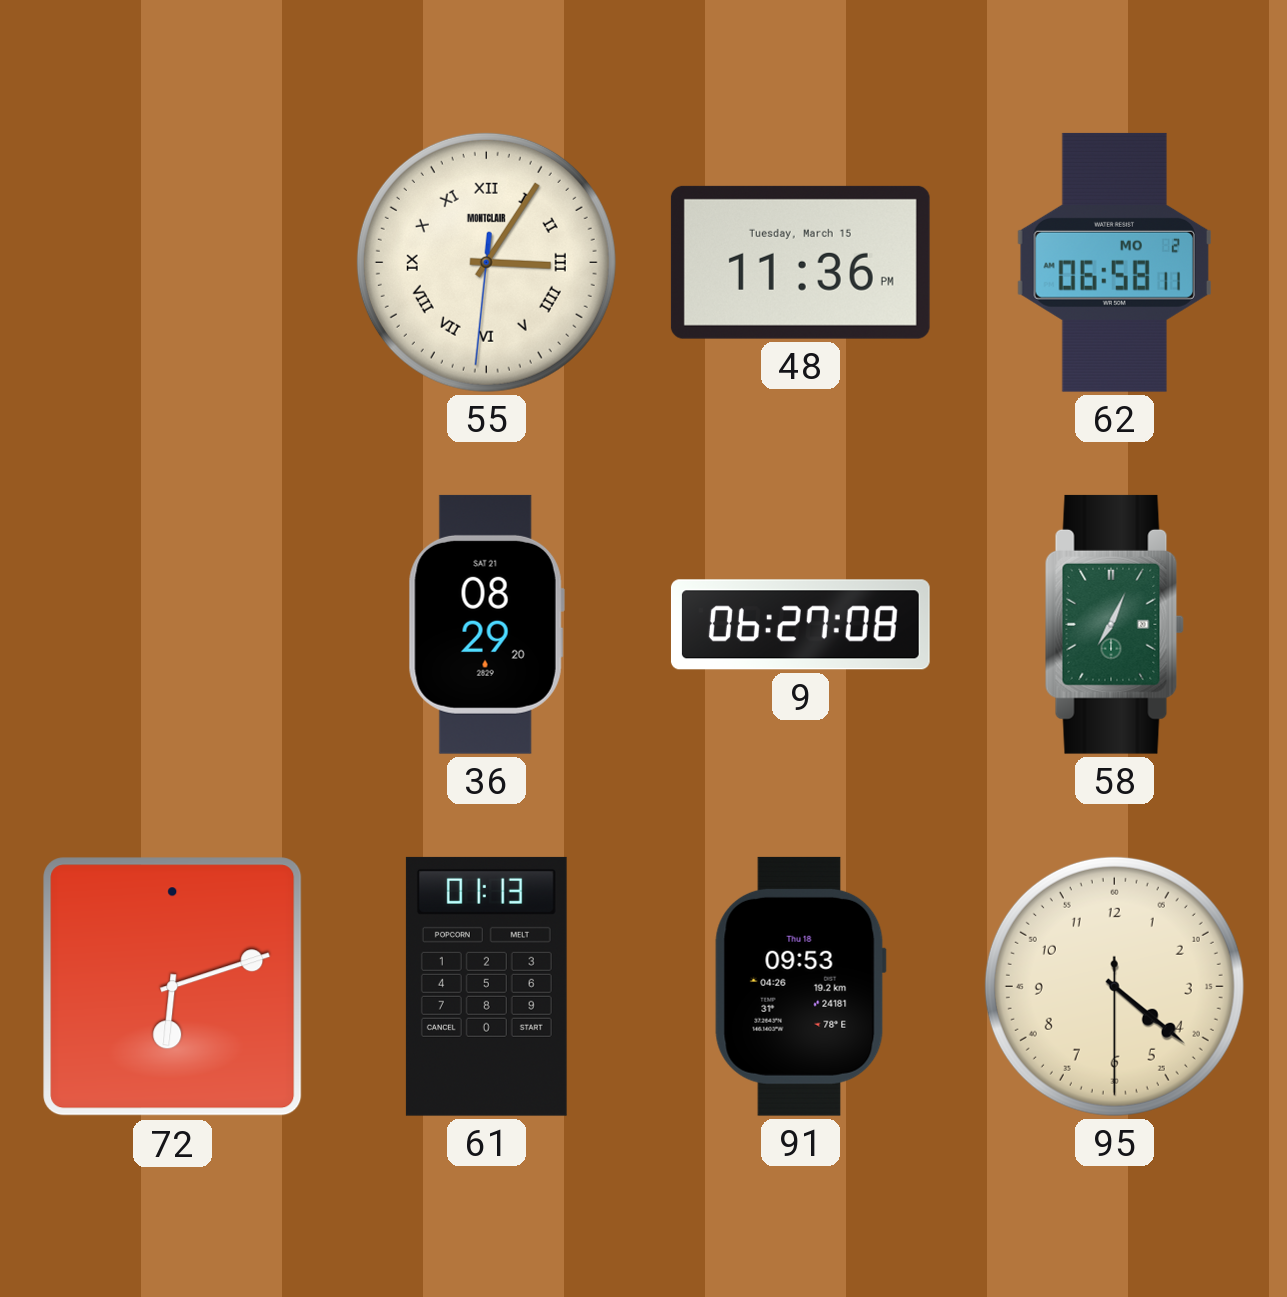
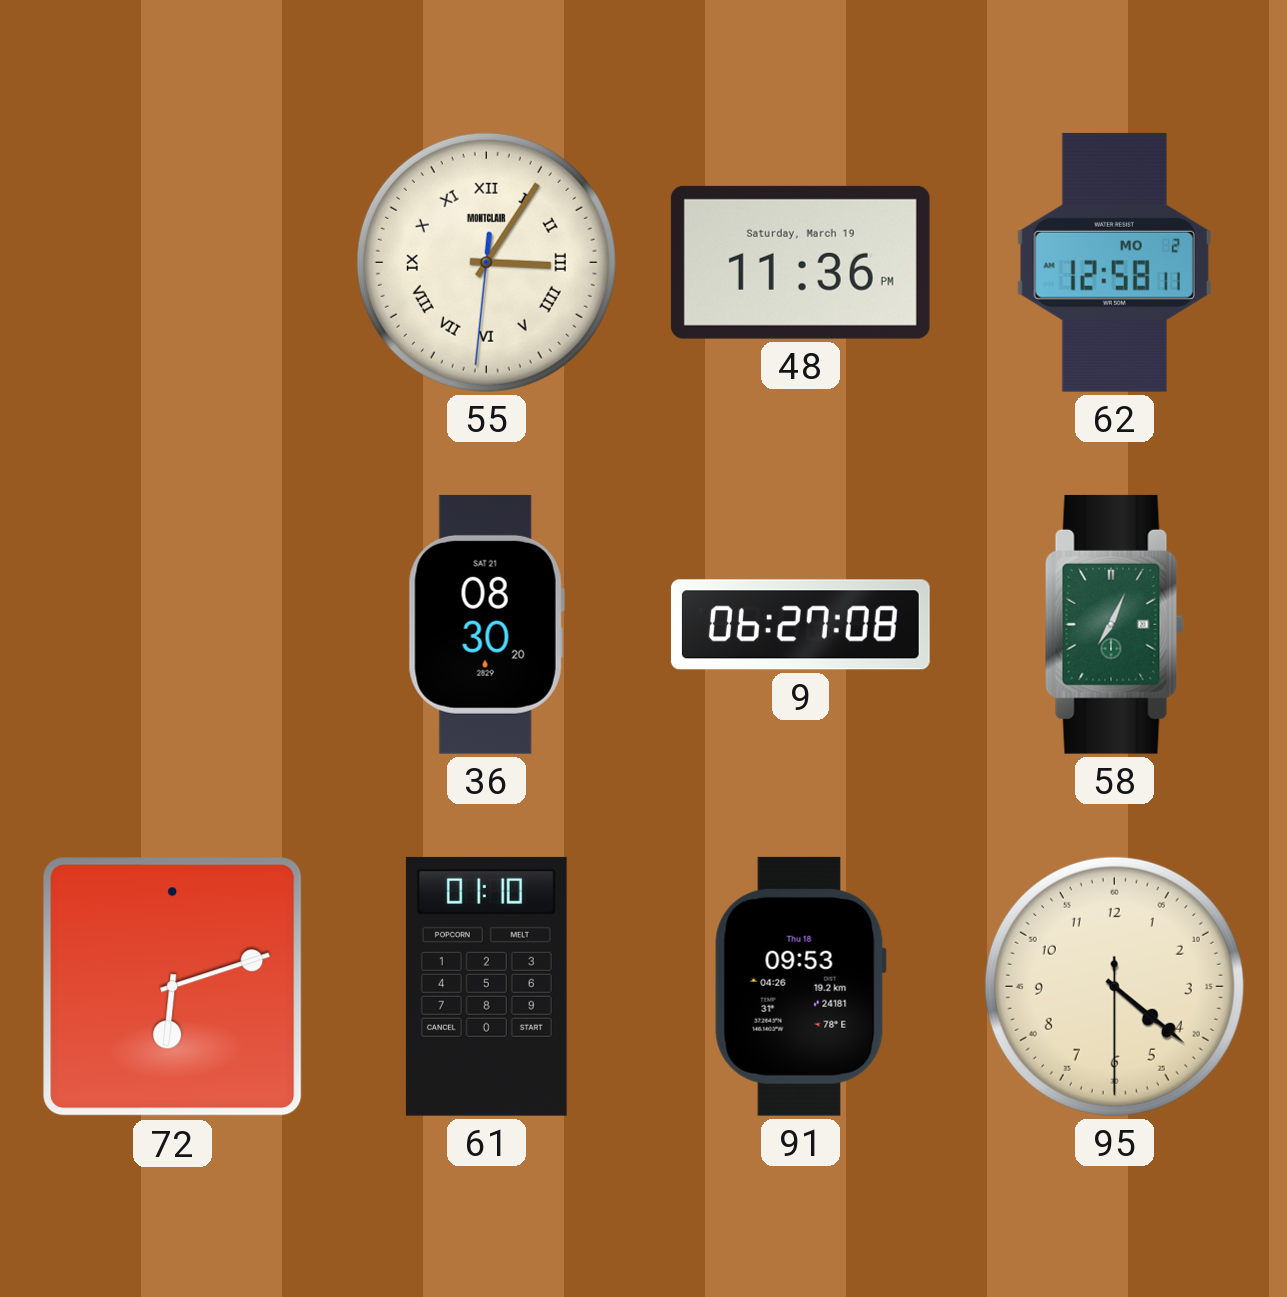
48 date: Tuesday, March 15 -> Saturday, March 19
62: 06:58 -> 12:58
36: 08:29 -> 08:30
61: 01:13 -> 01:10
